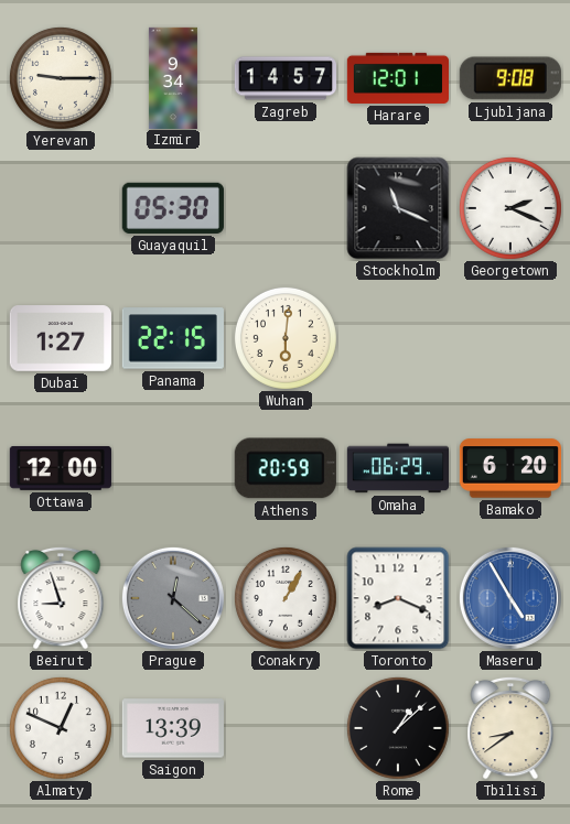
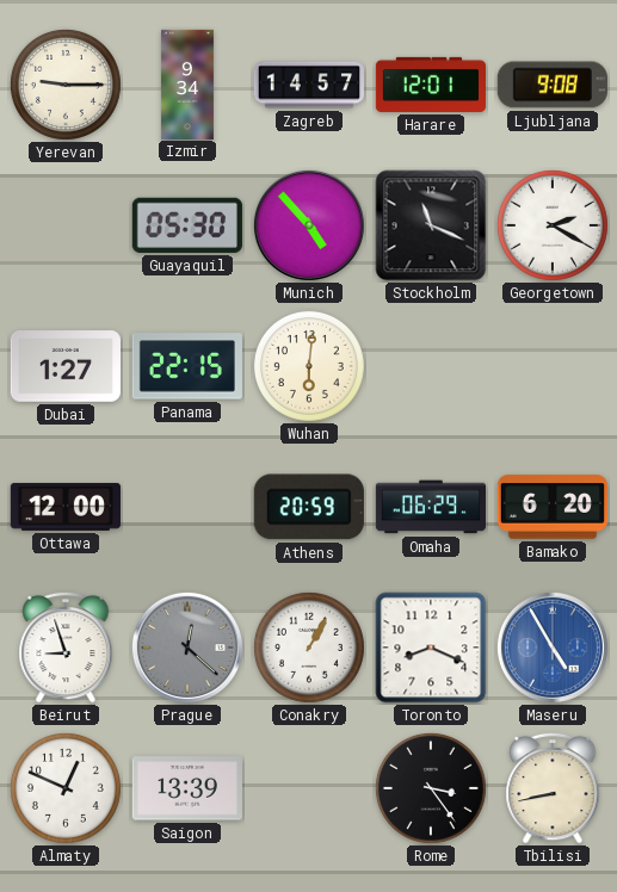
Munich: none -> 4:53
Georgetown: 2:19 -> 2:20
Rome: 1:08 -> 3:24
Tbilisi: 8:39 -> 8:43
